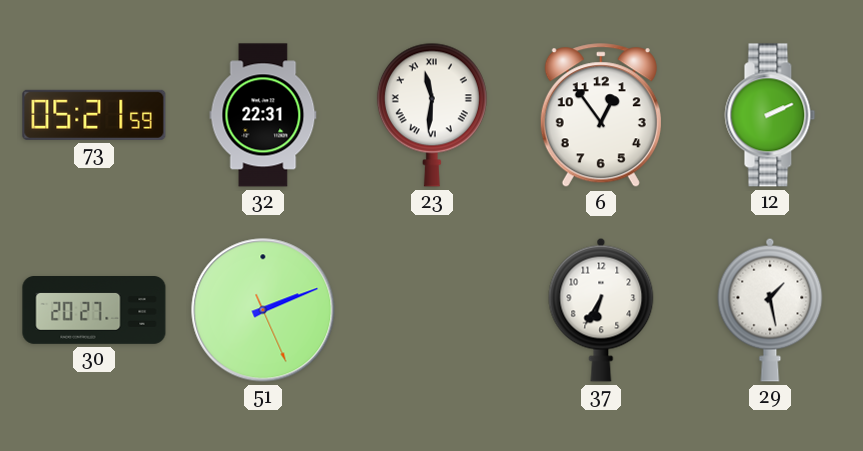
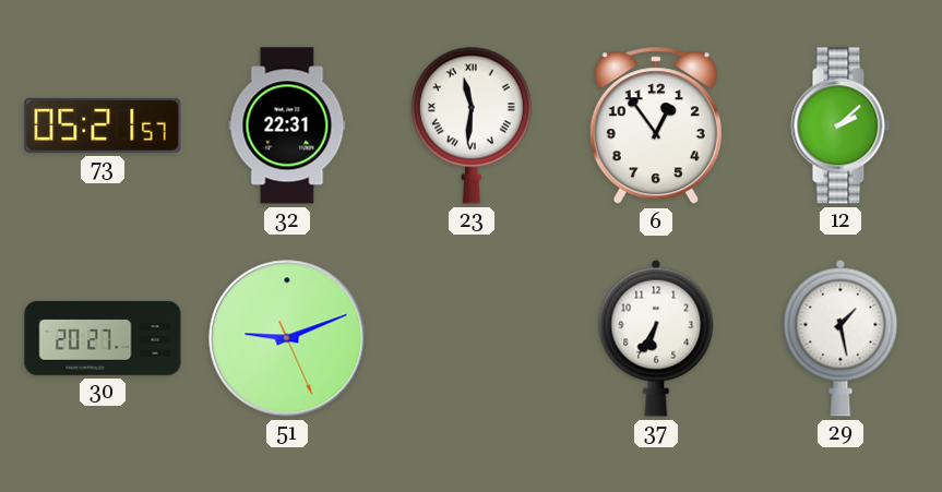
73: 05:21:59 -> 05:21:57
12: 2:11 -> 2:08
51: 2:11 -> 9:11
